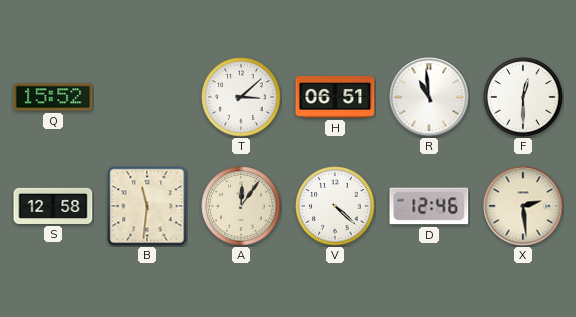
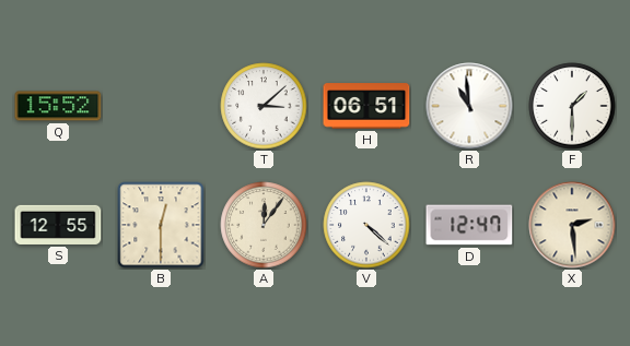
F: 12:30 -> 1:30
S: 12:58 -> 12:55
B: 11:31 -> 12:30
D: 12:46 -> 12:47
